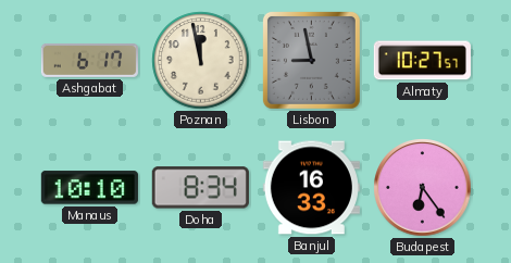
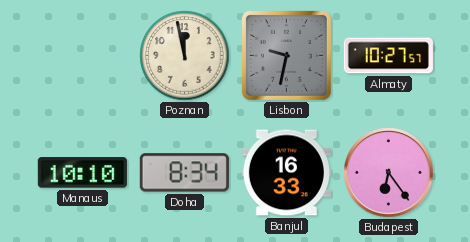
Ashgabat: 6:17 -> none
Lisbon: 8:58 -> 9:32
